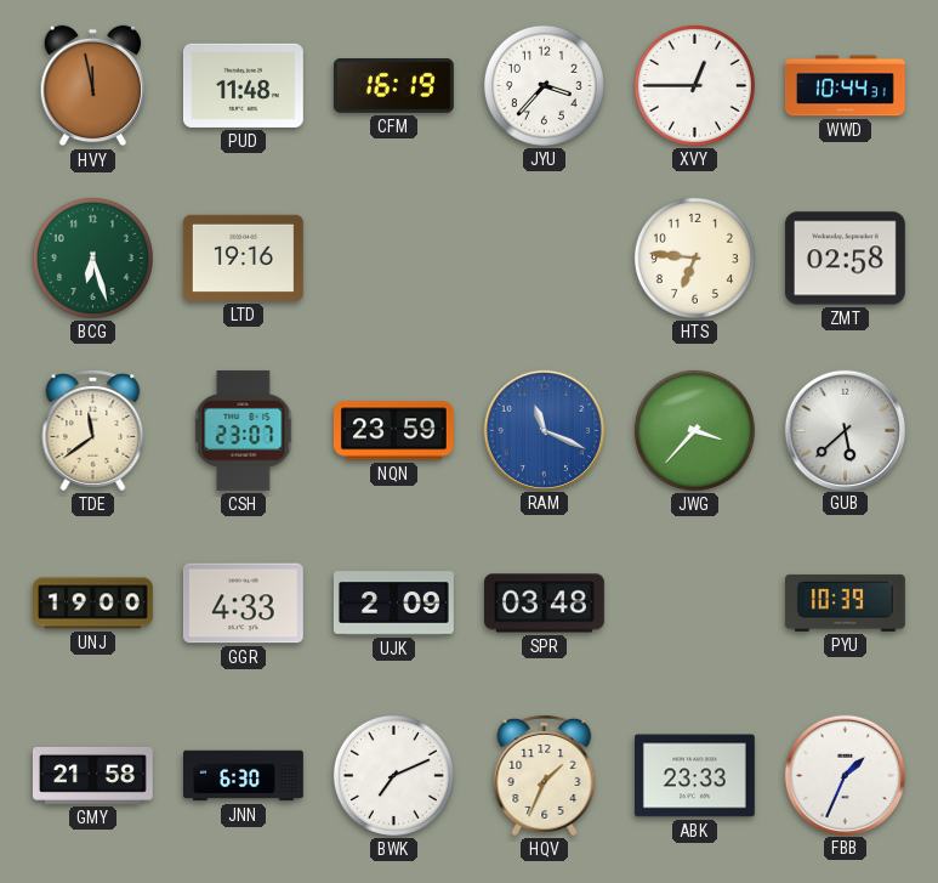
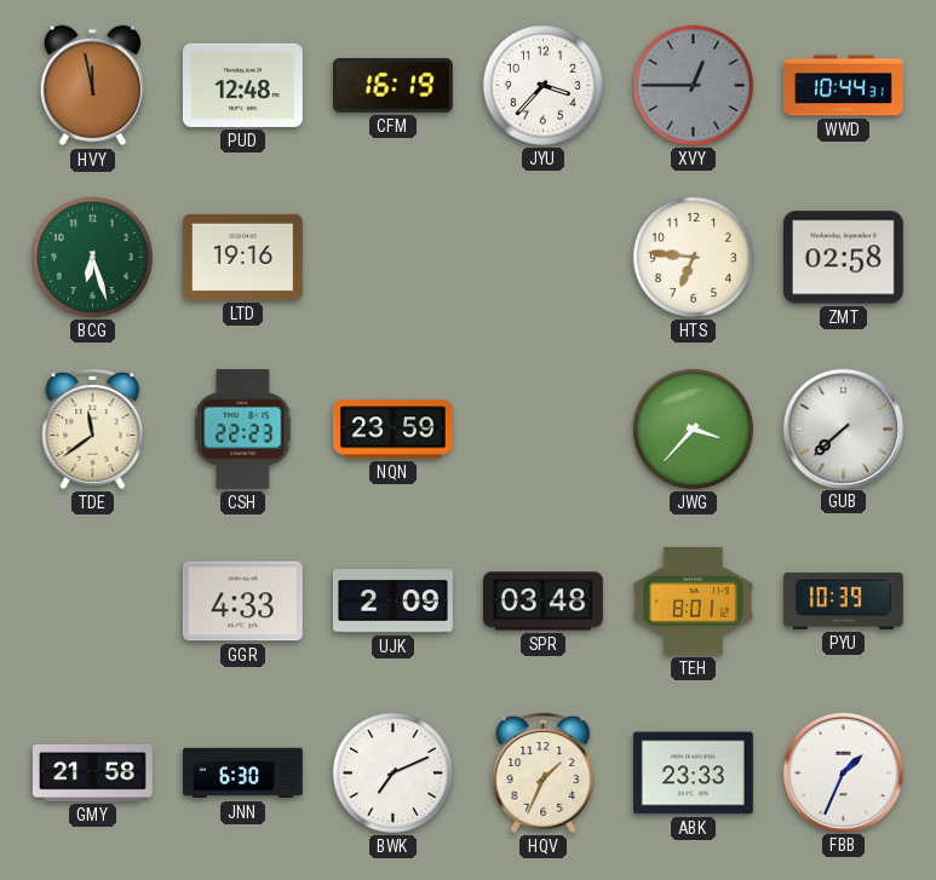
PUD: 11:48 -> 12:48
XVY dial: white -> grey
CSH: 23:07 -> 22:23
RAM: 11:19 -> none
GUB: 5:38 -> 7:38
UNJ: 19:00 -> none
TEH: none -> 8:01
